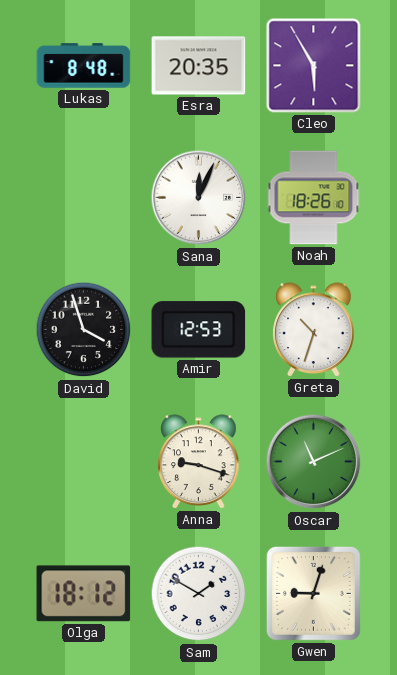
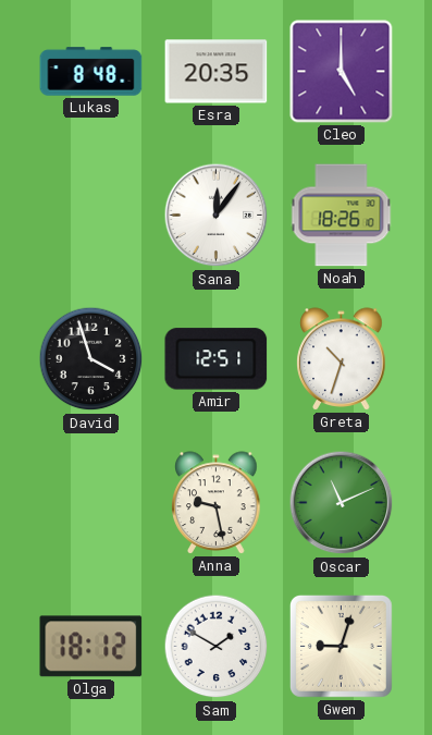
Cleo: 5:55 -> 5:00
Sana: 12:04 -> 12:06
Amir: 12:53 -> 12:51
Anna: 9:18 -> 9:28
